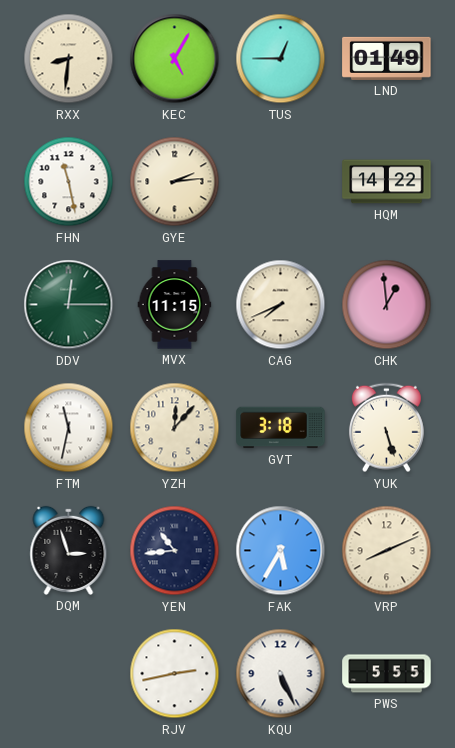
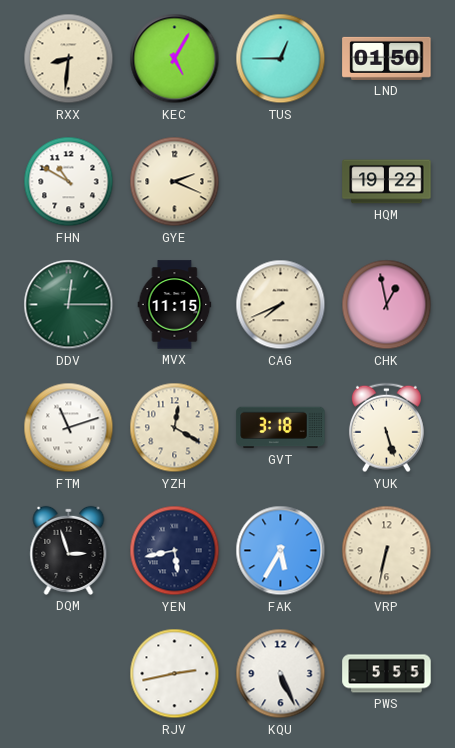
LND: 01:49 -> 01:50
FHN: 11:28 -> 10:50
GYE: 2:14 -> 2:19
HQM: 14:22 -> 19:22
CHK: 12:59 -> 12:58
FTM: 11:32 -> 11:12
YZH: 12:07 -> 12:20
YEN: 10:44 -> 5:43
VRP: 8:11 -> 6:32
